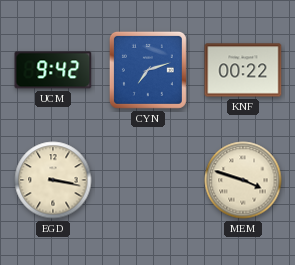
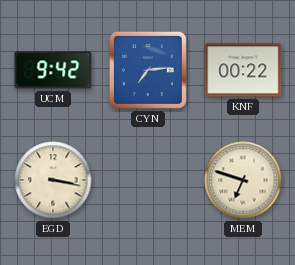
CYN: 7:12 -> 7:14
MEM: 3:48 -> 6:48
